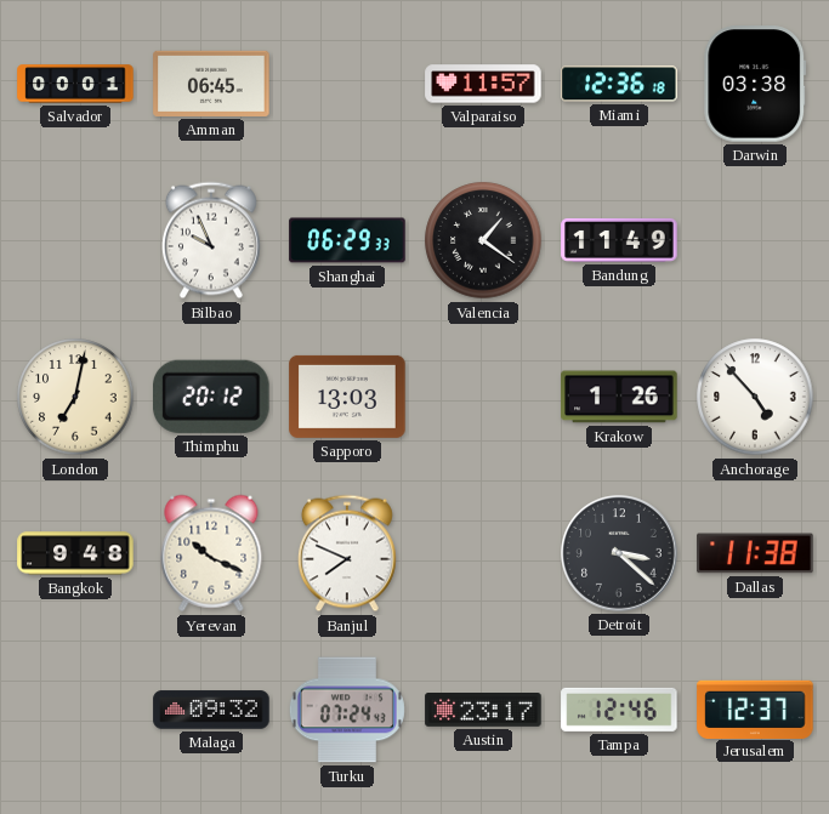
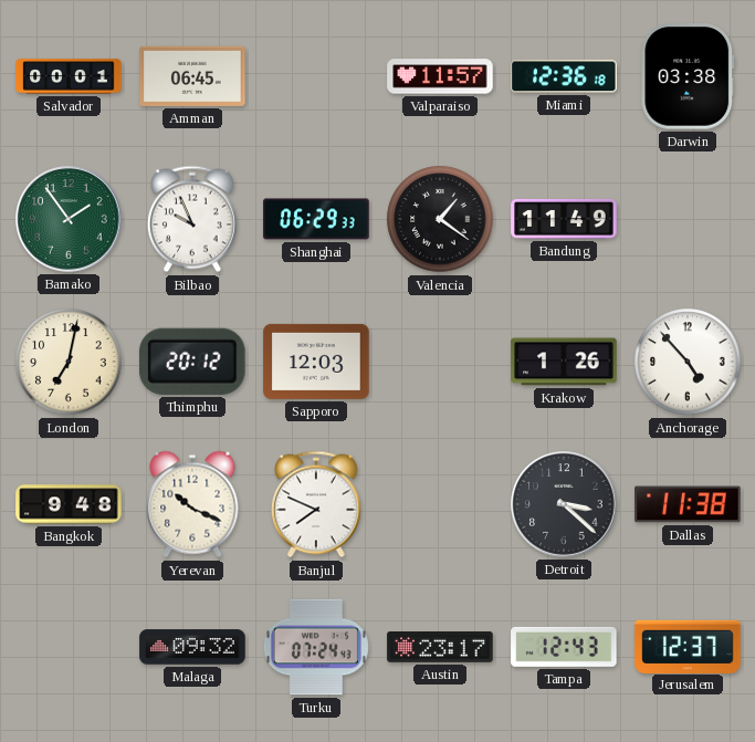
Bamako: none -> 1:54
Sapporo: 13:03 -> 12:03
Tampa: 12:46 -> 12:43
